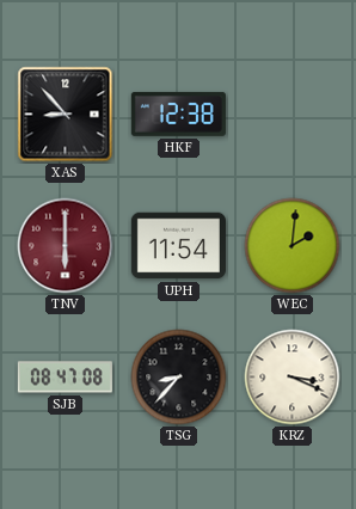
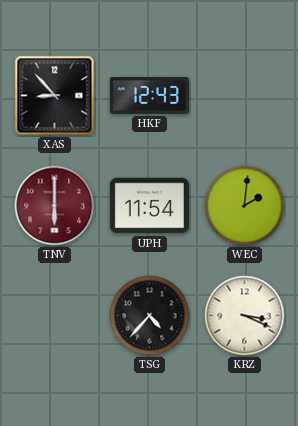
HKF: 12:38 -> 12:43
SJB: 08:47 -> none
TSG: 8:37 -> 4:37
